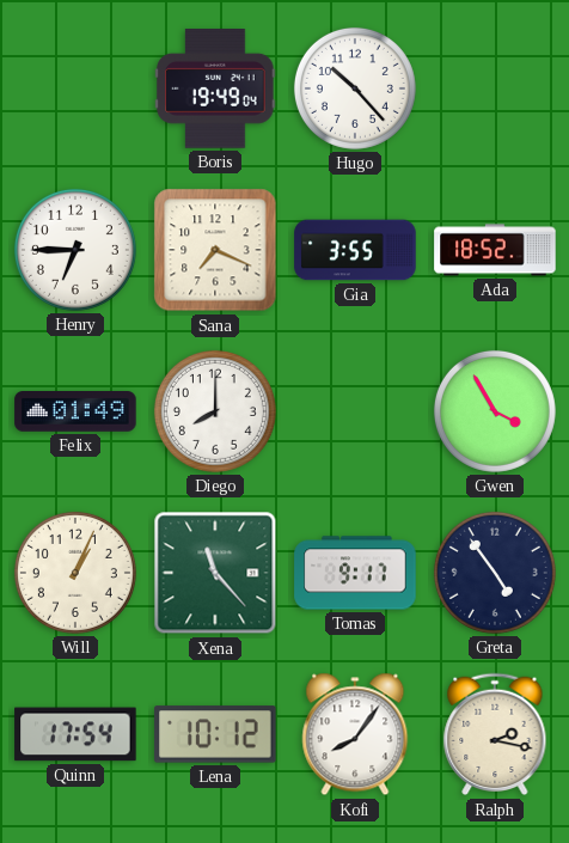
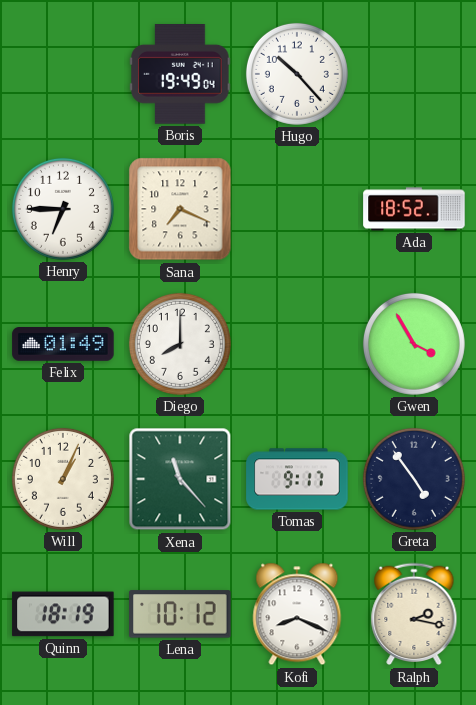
Gia: 3:55 -> none
Quinn: 17:54 -> 18:19
Kofi: 8:06 -> 8:19
